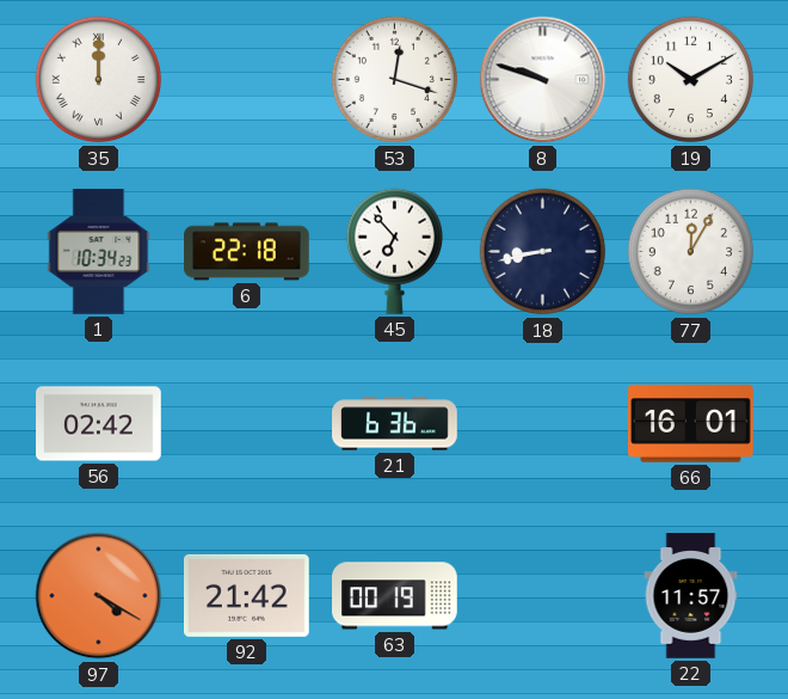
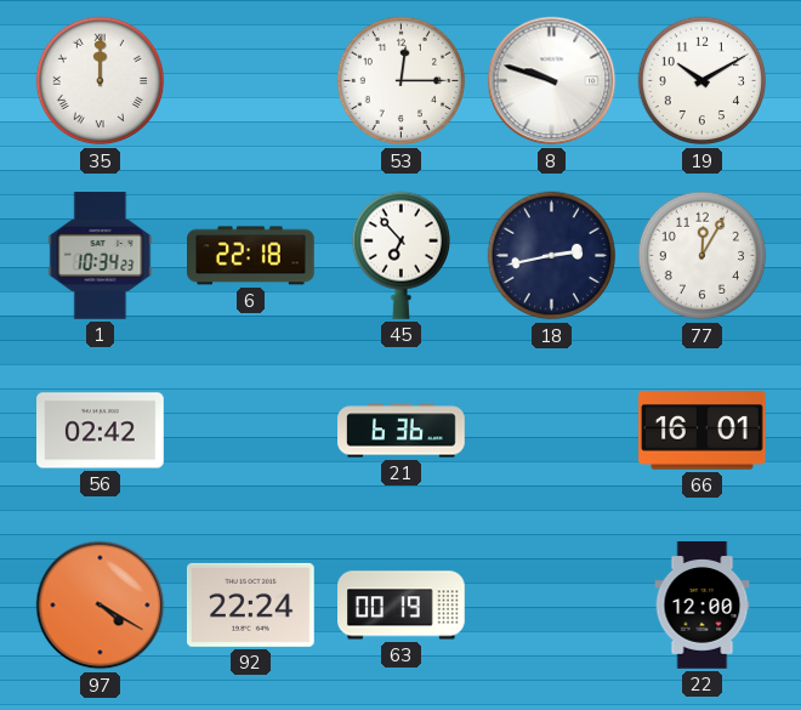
53: 12:18 -> 12:15
18: 8:43 -> 2:43
92: 21:42 -> 22:24
22: 11:57 -> 12:00
